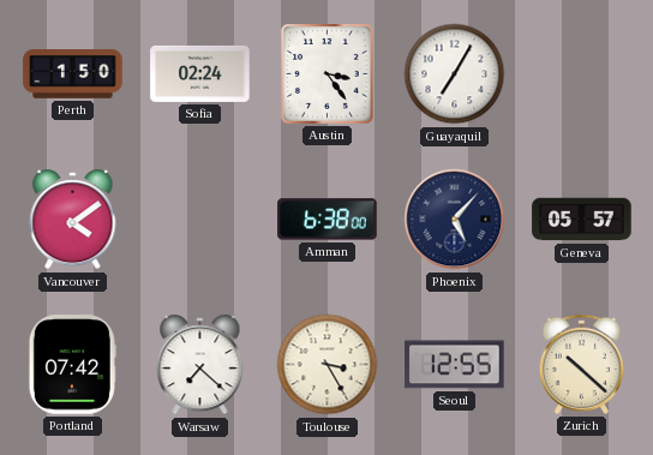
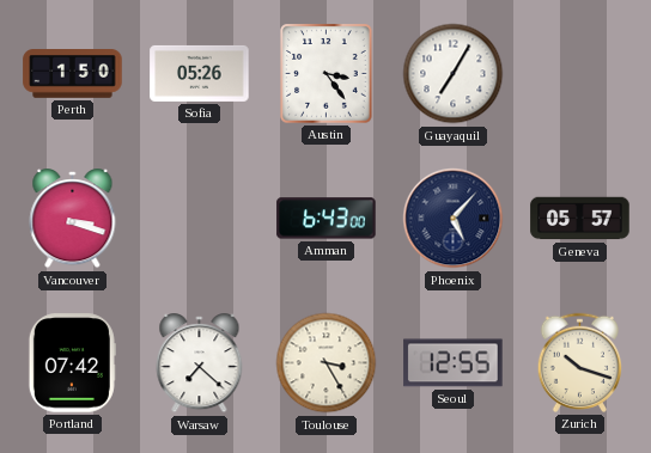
Sofia: 02:24 -> 05:26
Vancouver: 4:09 -> 3:18
Amman: 6:38 -> 6:43
Zurich: 10:22 -> 10:18
